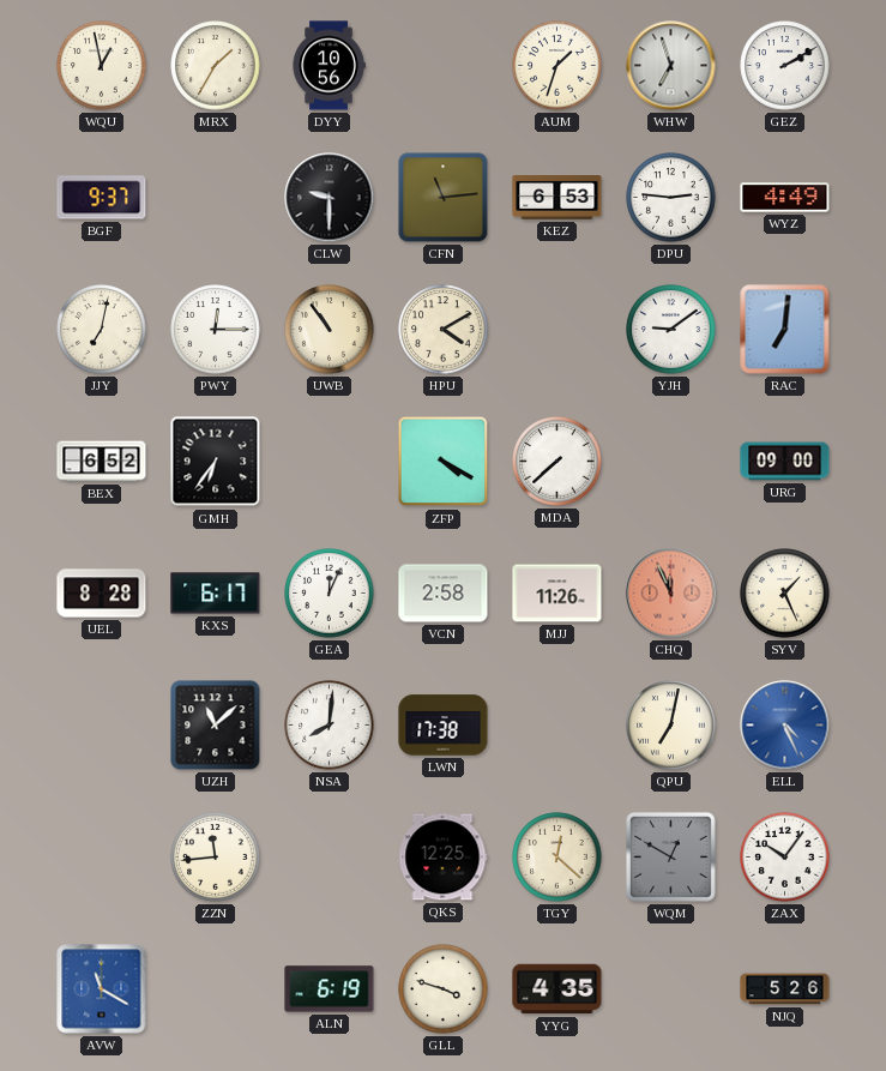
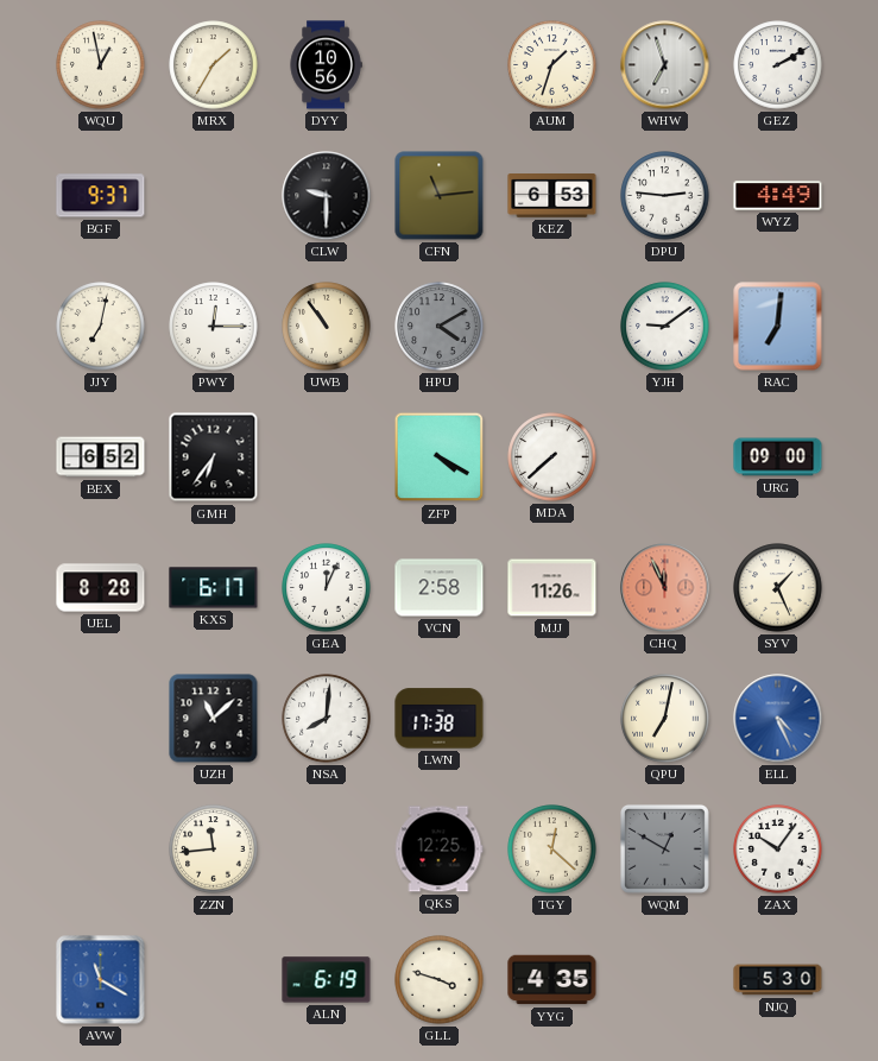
HPU dial: cream -> grey
NJQ: 5:26 -> 5:30
